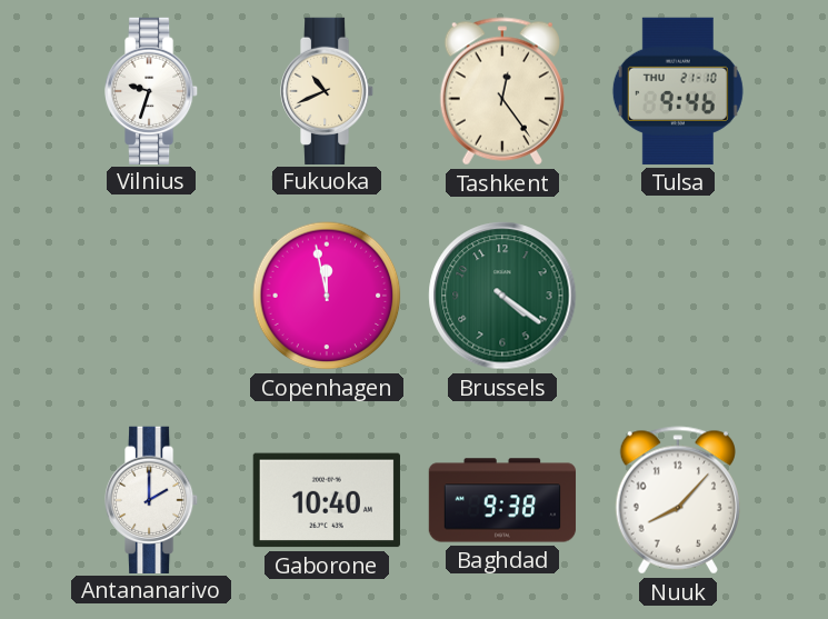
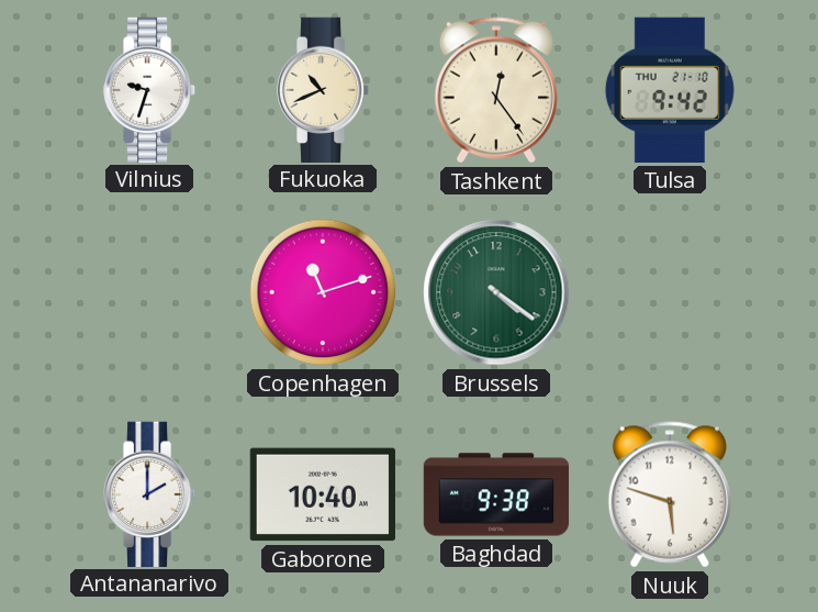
Tulsa: 9:46 -> 9:42
Copenhagen: 11:58 -> 11:12
Nuuk: 8:07 -> 5:48
